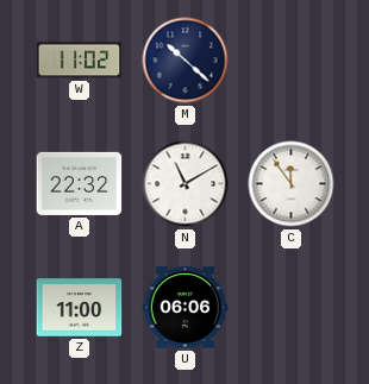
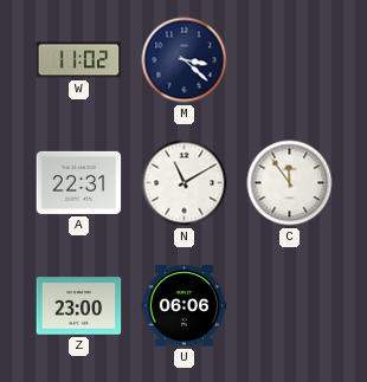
M: 10:22 -> 3:22
A: 22:32 -> 22:31
Z: 11:00 -> 23:00
